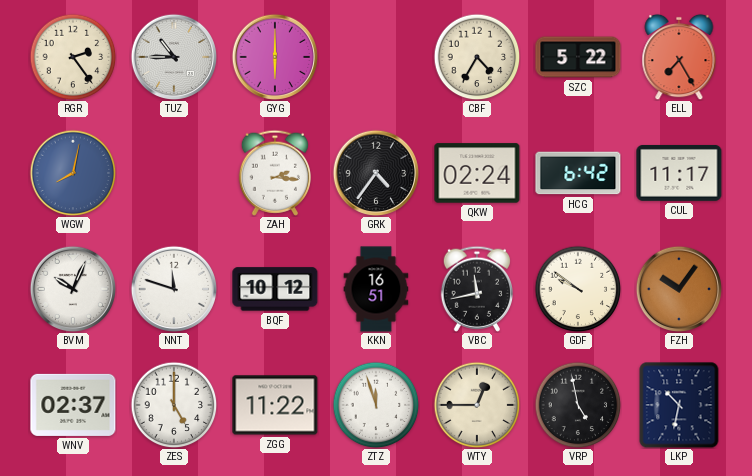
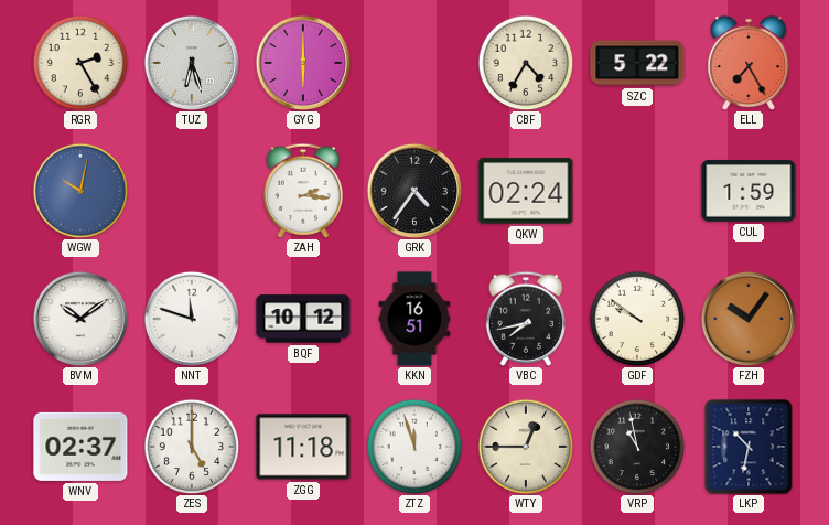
RGR: 2:24 -> 2:25
TUZ: 10:45 -> 6:27
WGW: 8:02 -> 10:02
HCG: 6:42 -> none
CUL: 11:17 -> 1:59
BVM: 10:04 -> 10:09
VBC: 11:43 -> 7:43
ZGG: 11:22 -> 11:18
VRP: 4:58 -> 10:58
